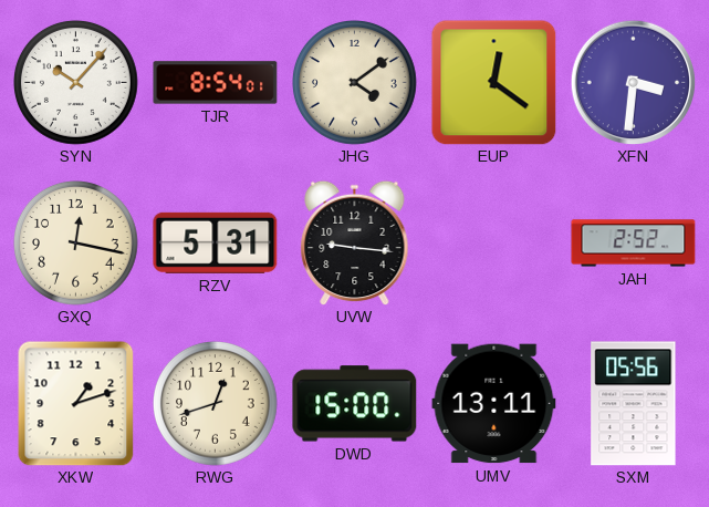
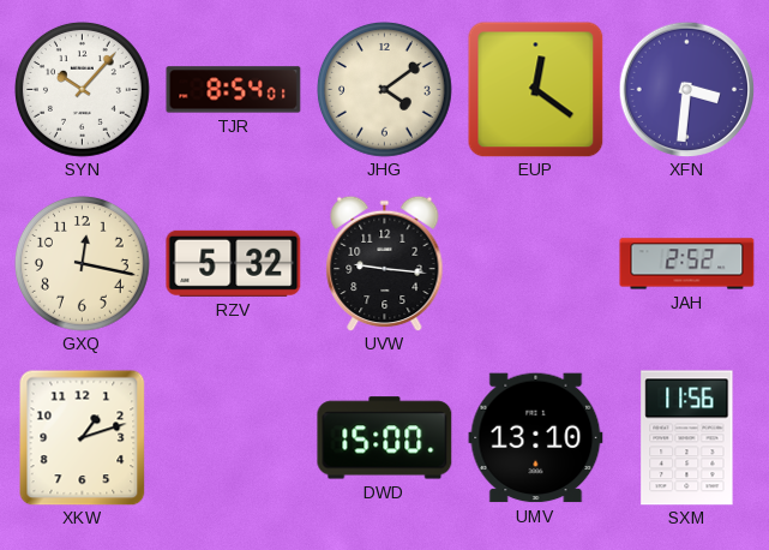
RZV: 5:31 -> 5:32
RWG: 12:42 -> none
UMV: 13:11 -> 13:10
SXM: 05:56 -> 11:56
